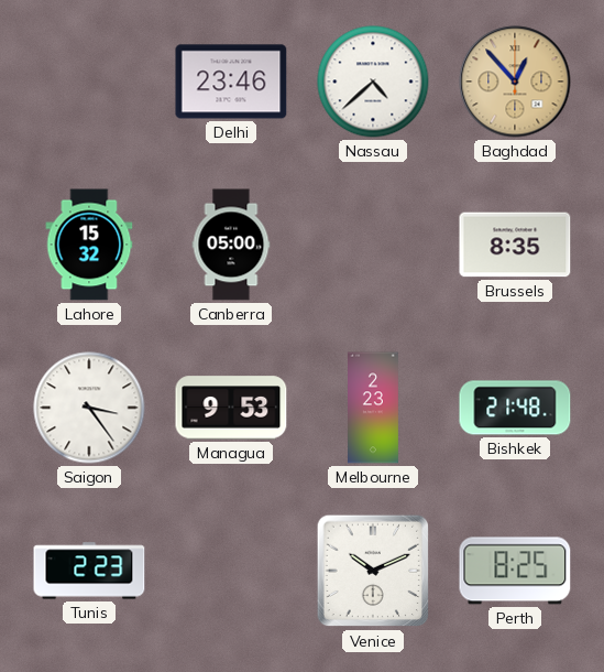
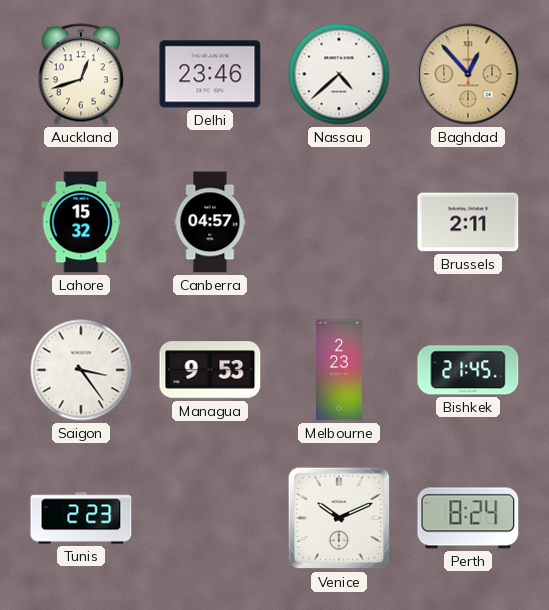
Auckland: none -> 12:42
Canberra: 05:00 -> 04:57
Brussels: 8:35 -> 2:11
Bishkek: 21:48 -> 21:45
Perth: 8:25 -> 8:24
